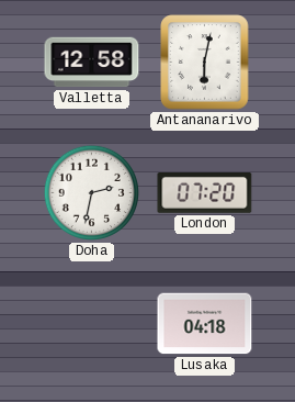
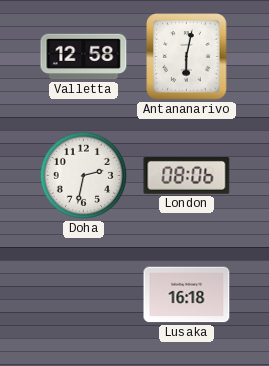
London: 07:20 -> 08:06
Lusaka: 04:18 -> 16:18
